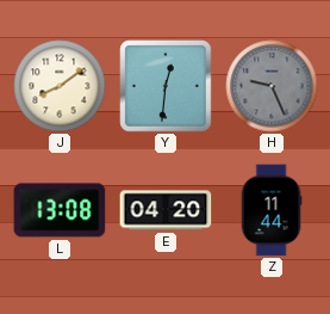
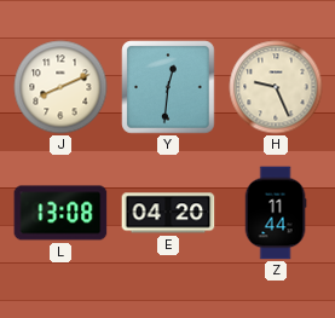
J: 8:09 -> 8:11
H dial: grey -> cream
